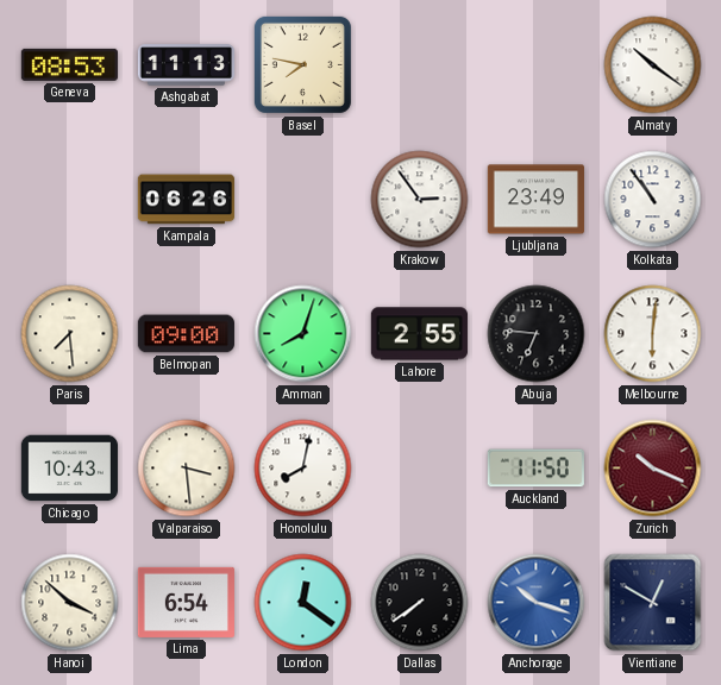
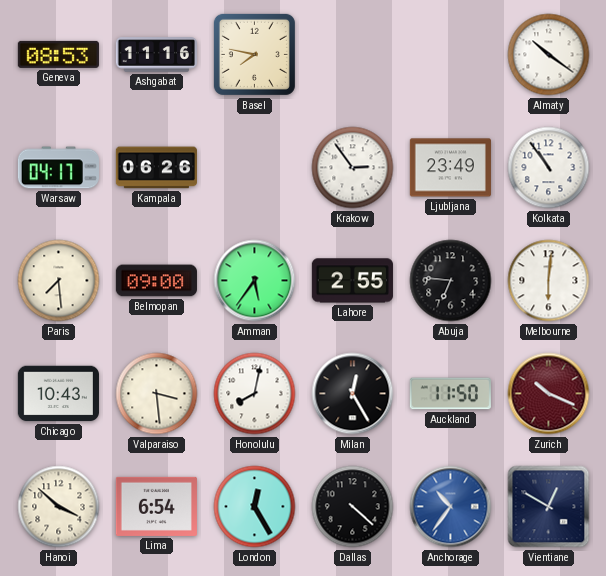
Ashgabat: 11:13 -> 11:16
Warsaw: none -> 04:17
Amman: 8:03 -> 5:36
Milan: none -> 12:25
London: 12:21 -> 12:25
Dallas: 7:39 -> 4:22
Anchorage: 10:18 -> 10:36
